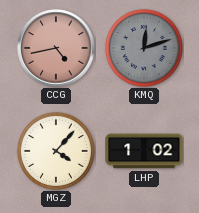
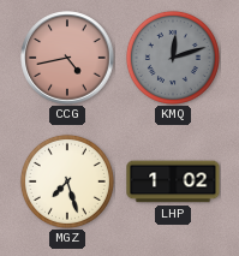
MGZ: 4:07 -> 7:27
